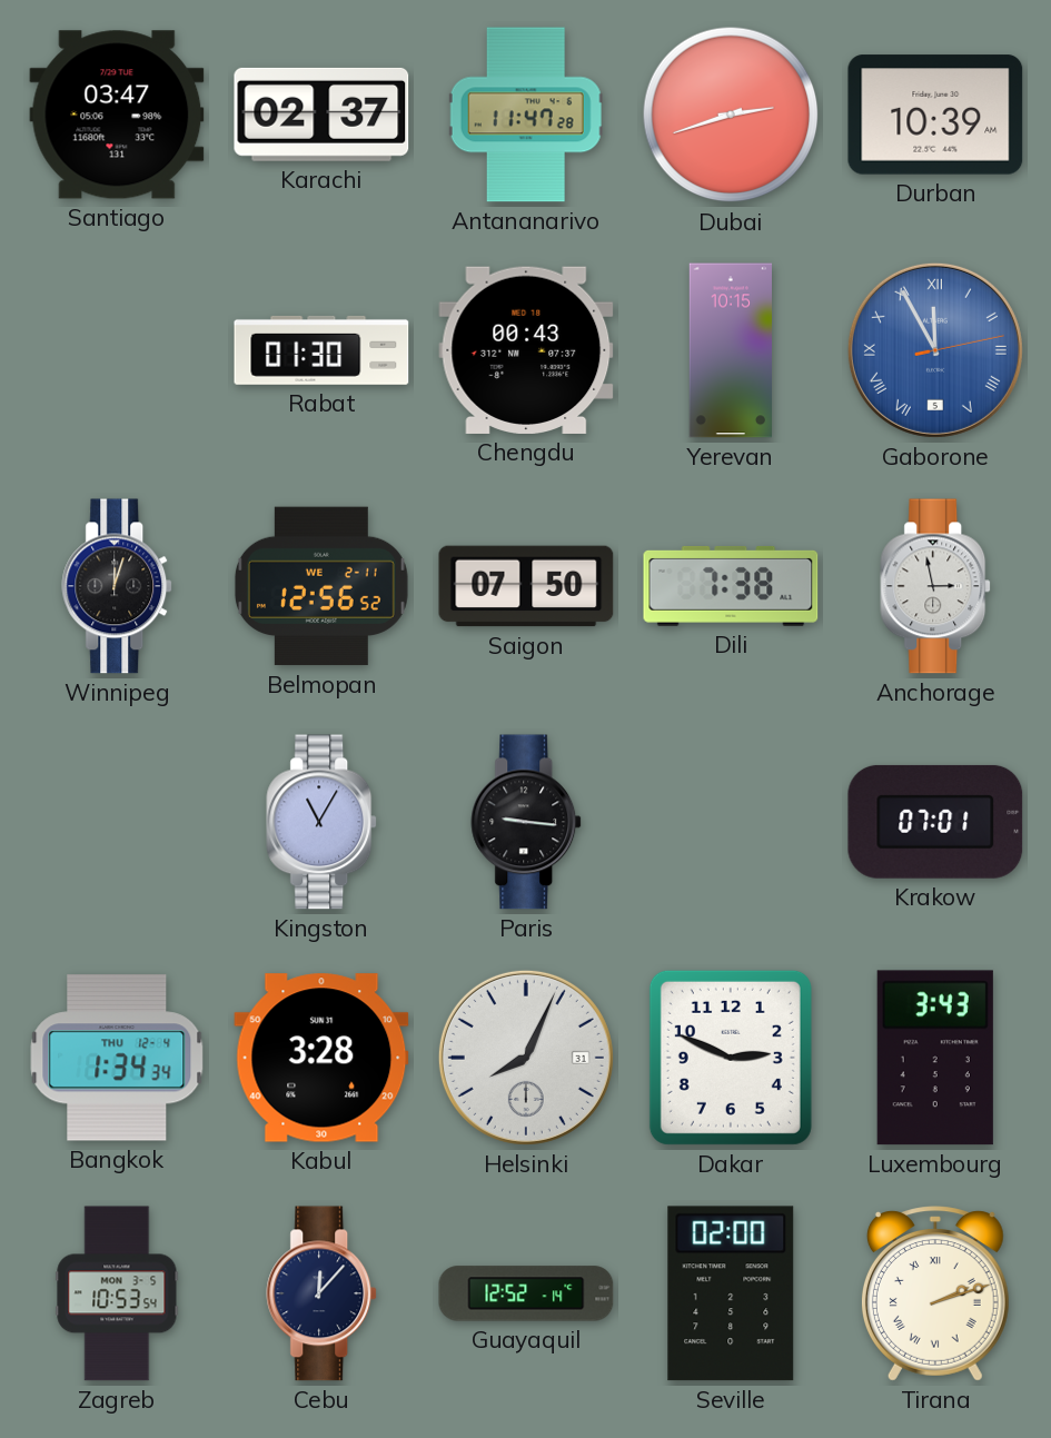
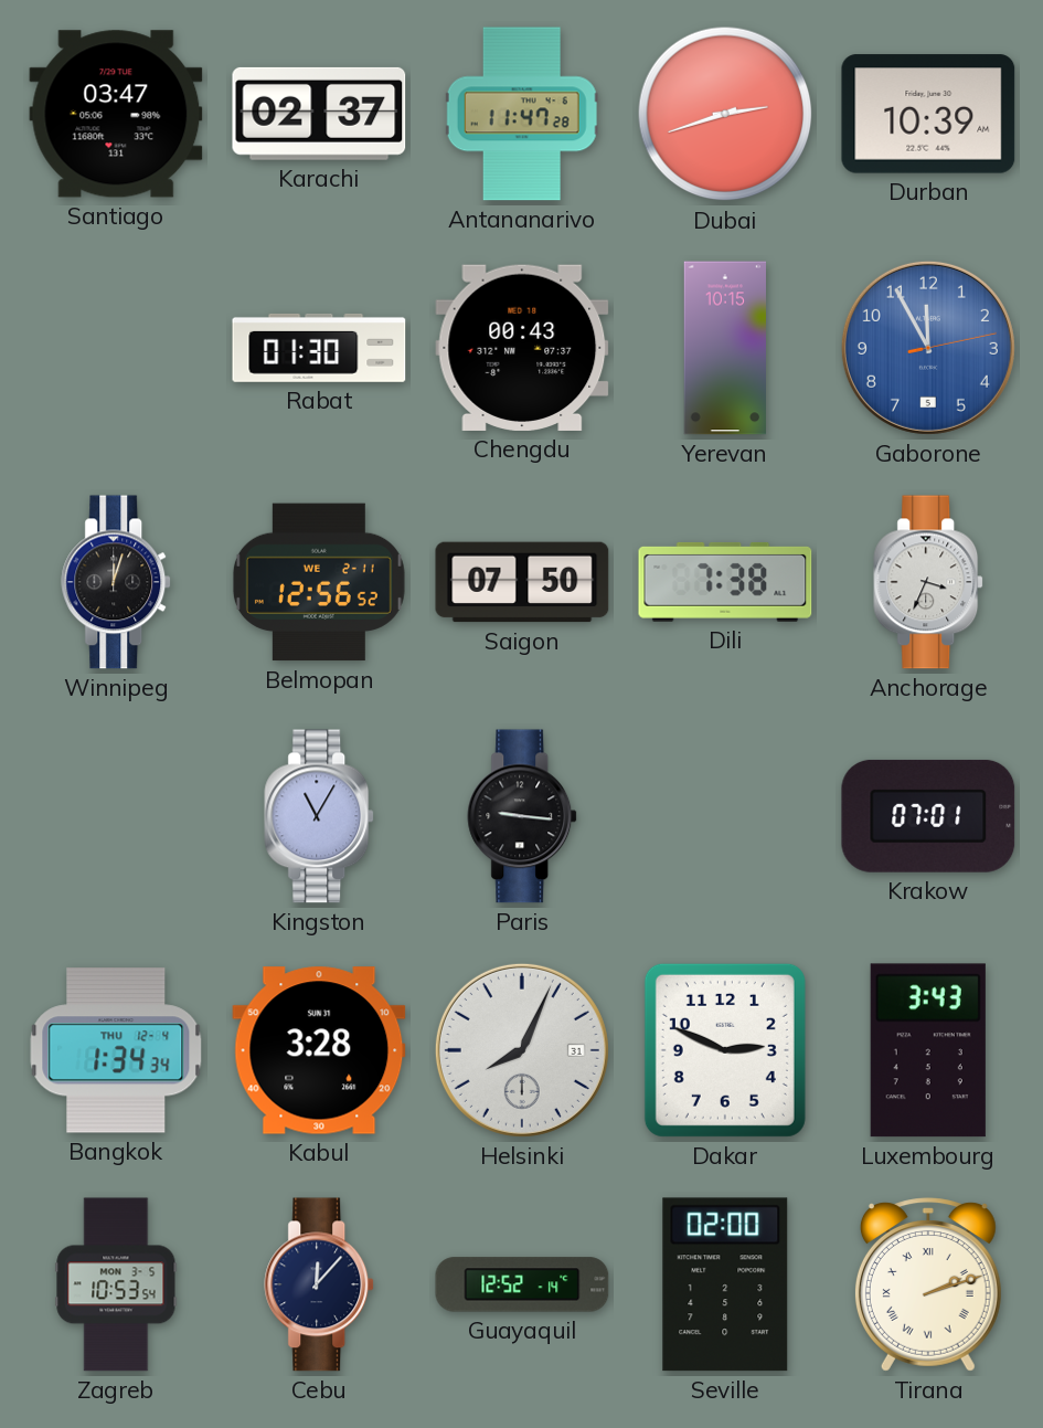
Gaborone numerals: Roman -> Arabic
Anchorage: 2:58 -> 3:34
